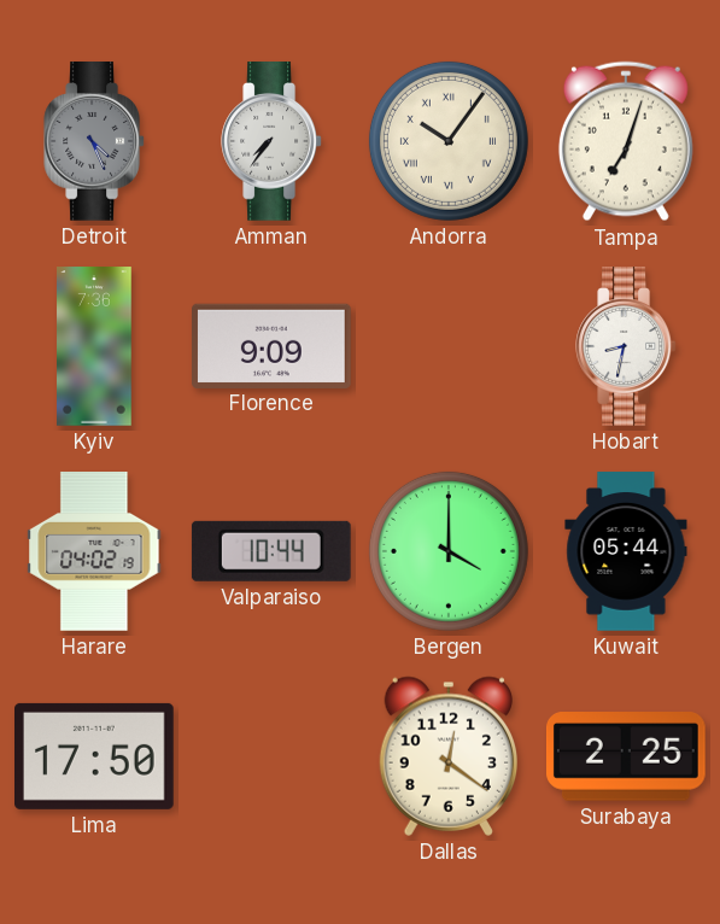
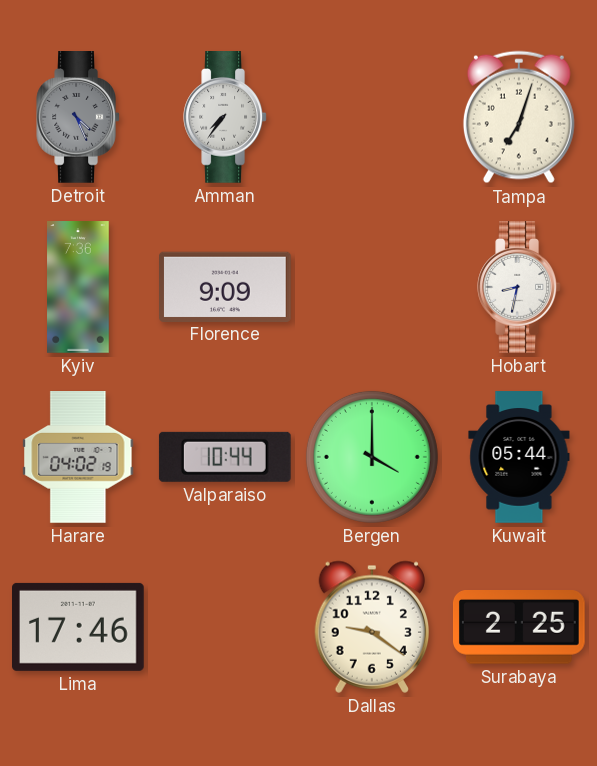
Andorra: 10:06 -> none
Lima: 17:50 -> 17:46
Dallas: 12:21 -> 9:21
